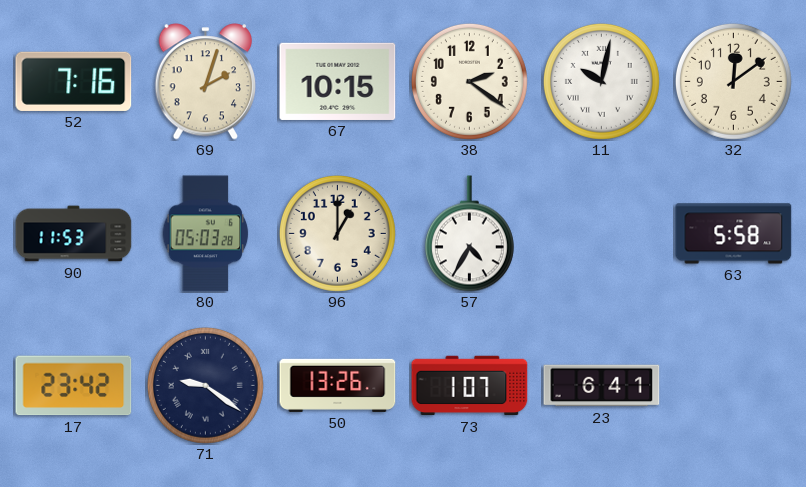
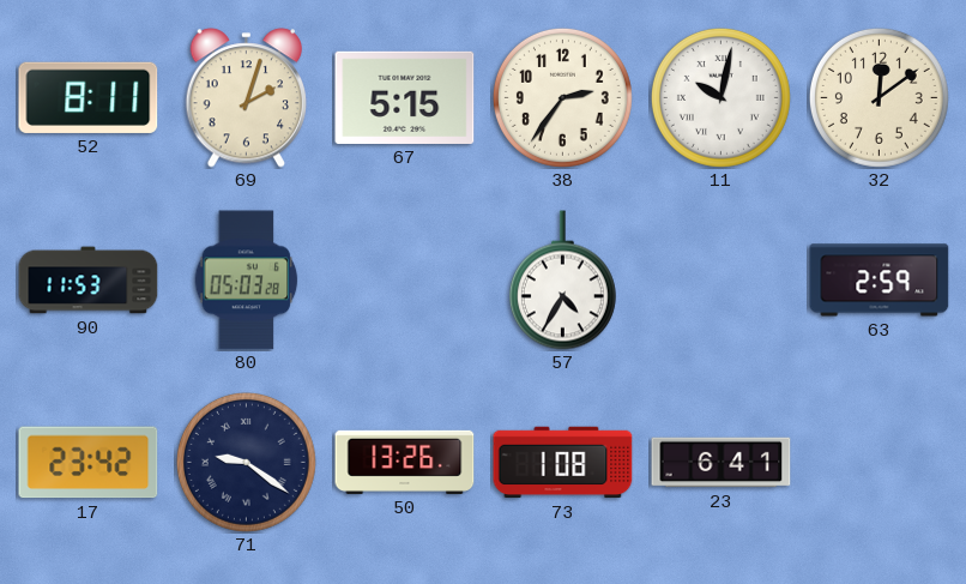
52: 7:16 -> 8:11
67: 10:15 -> 5:15
38: 2:21 -> 2:36
96: 1:00 -> none
63: 5:58 -> 2:59
73: 1:07 -> 1:08
